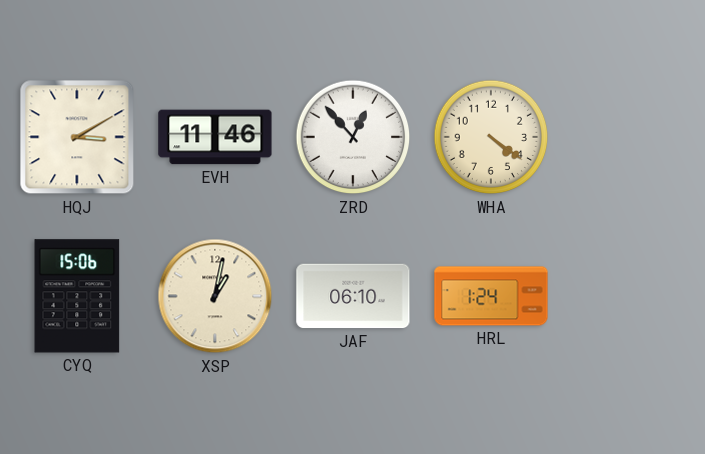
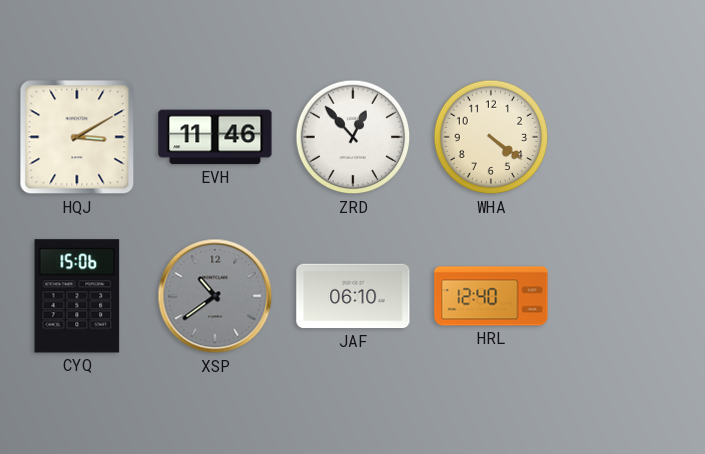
XSP: 1:02 -> 10:39
XSP dial: cream -> grey
HRL: 1:24 -> 12:40
